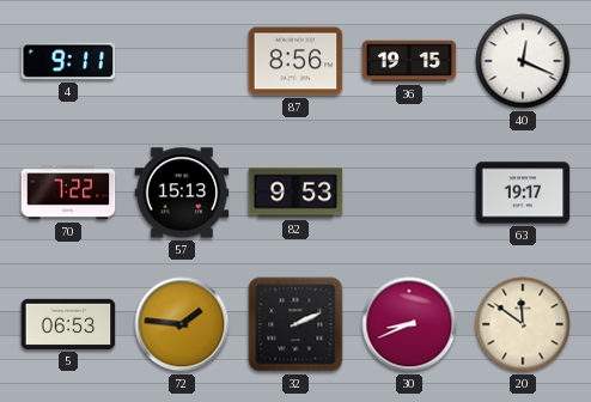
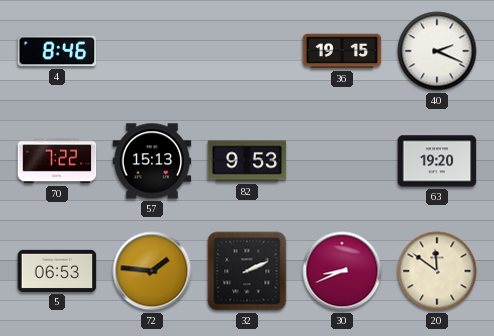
4: 9:11 -> 8:46
87: 8:56 -> none
40: 12:19 -> 2:19
63: 19:17 -> 19:20
